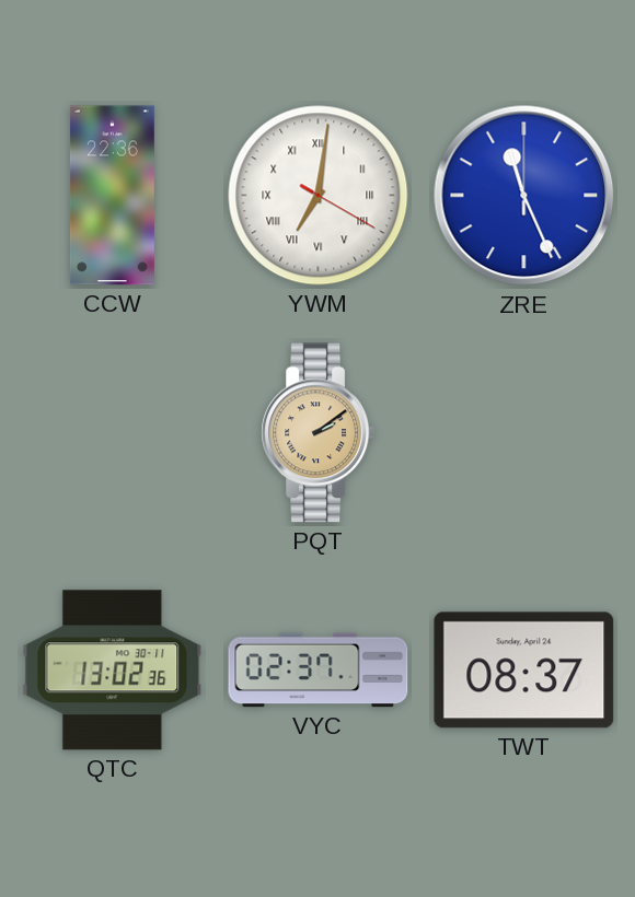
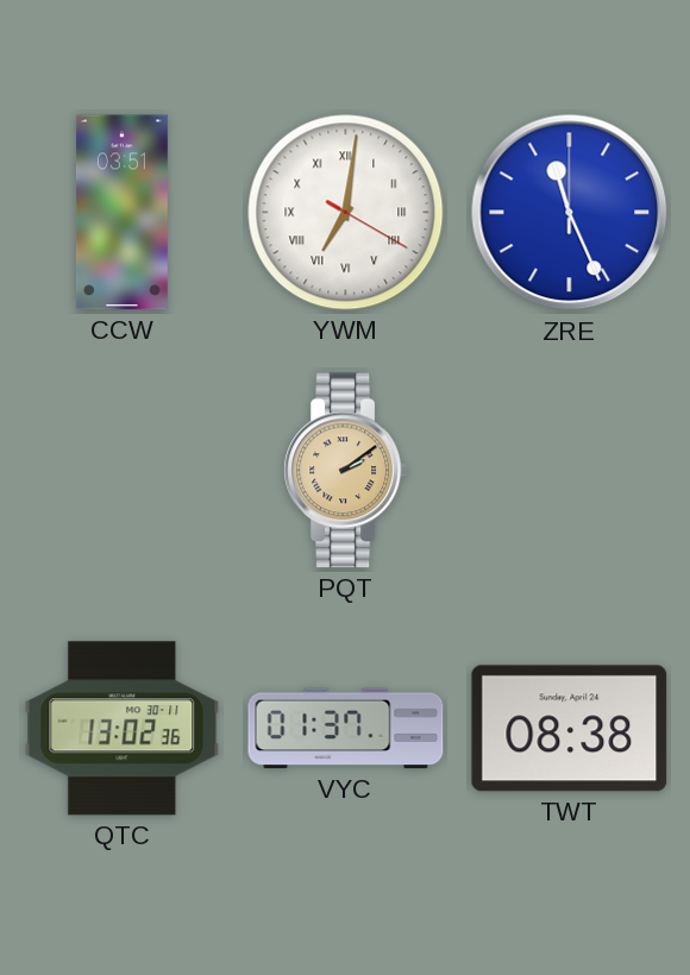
CCW: 22:36 -> 03:51
VYC: 02:37 -> 01:37
TWT: 08:37 -> 08:38
